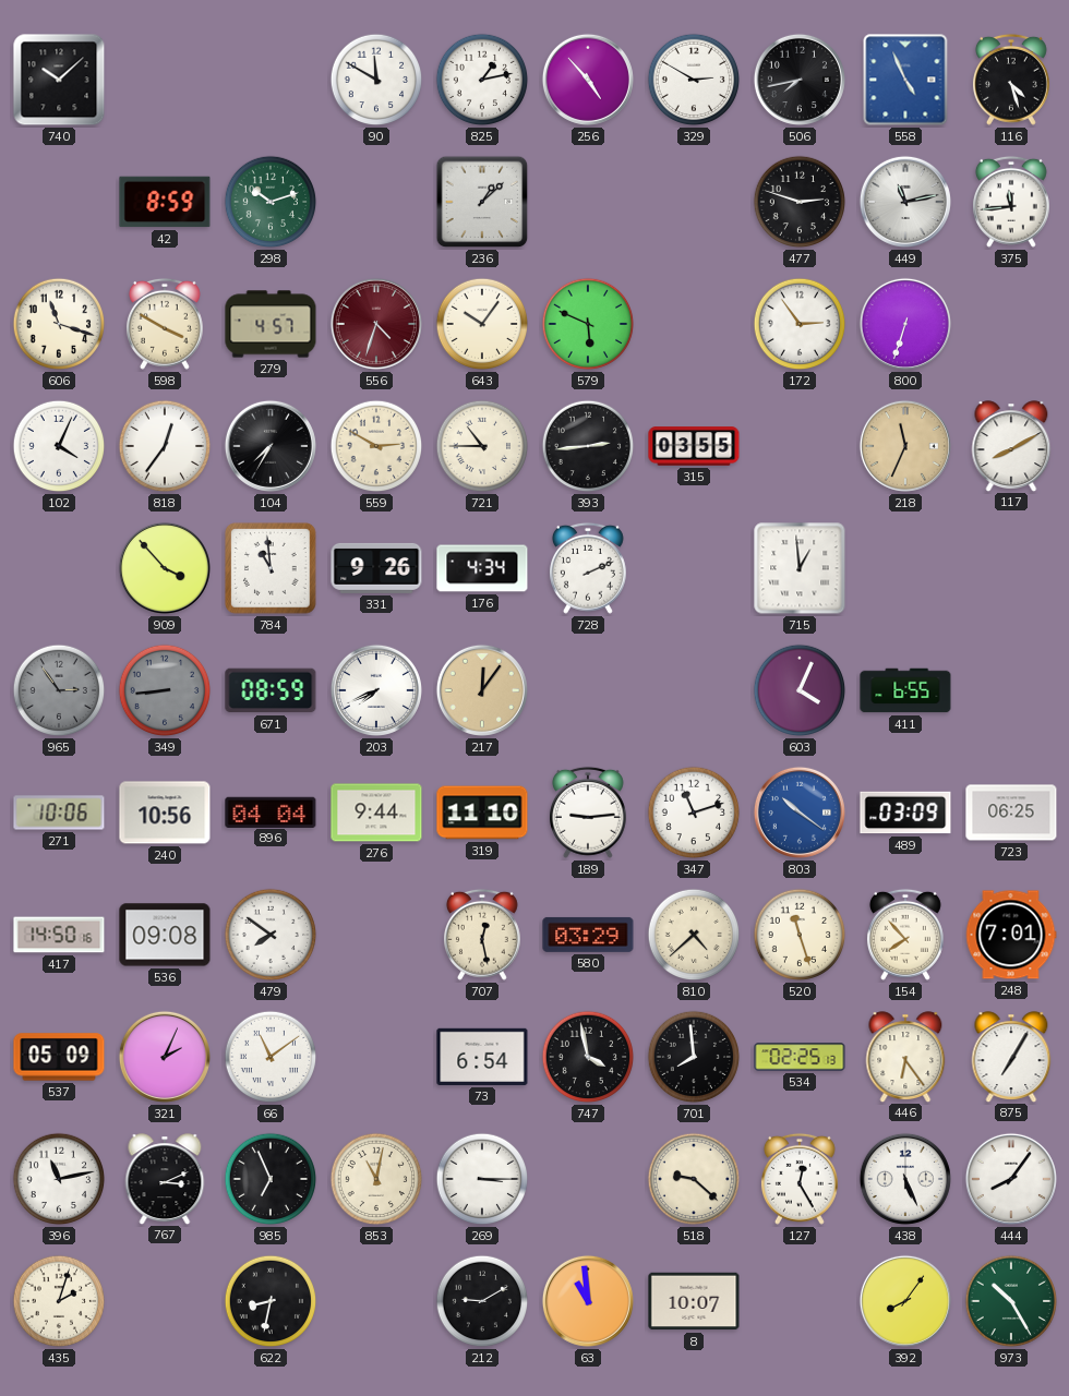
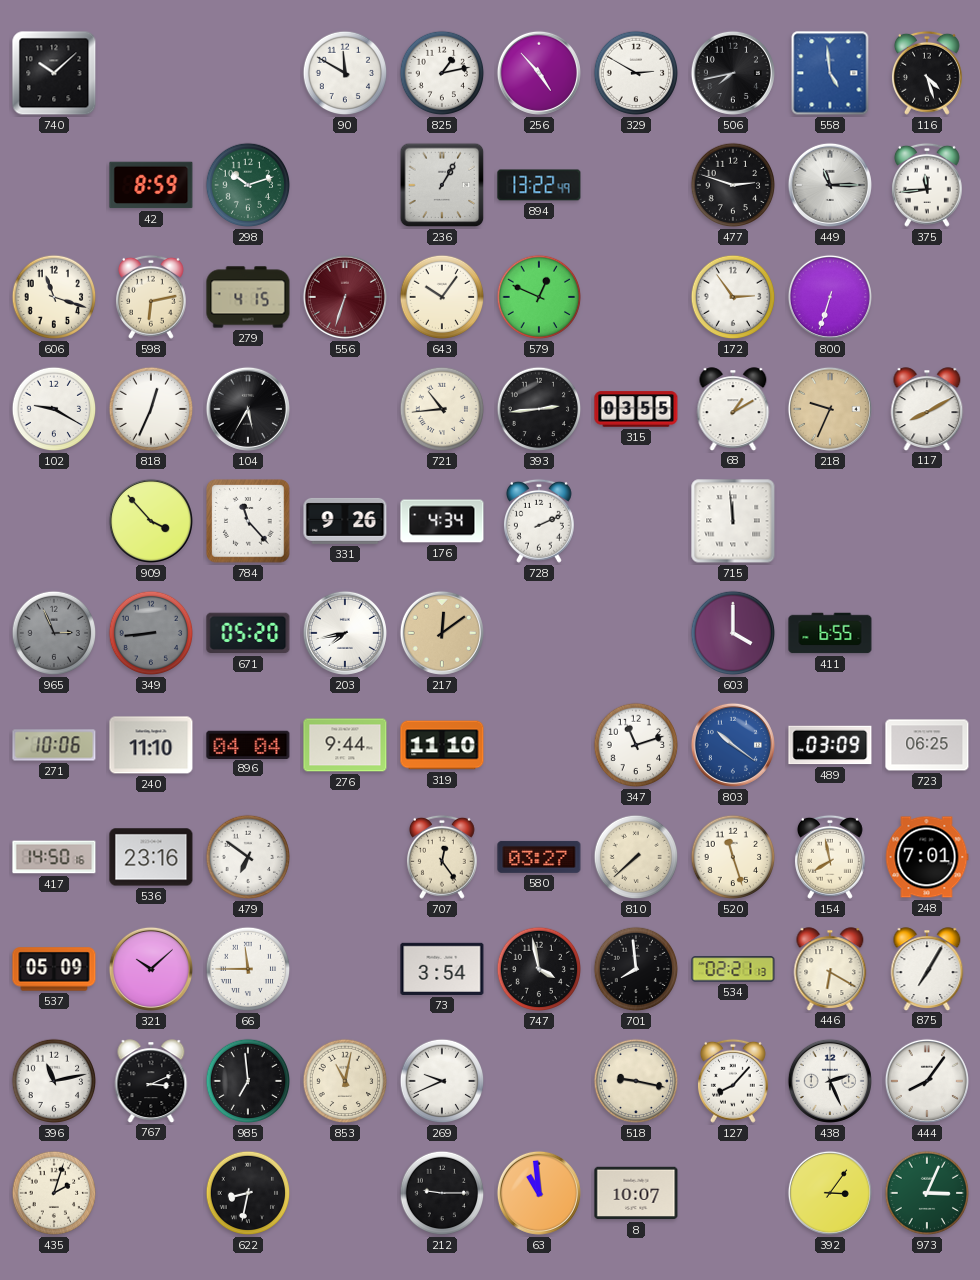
558: 4:56 -> 4:59
236: 1:08 -> 1:05
894: none -> 13:22
449: 11:13 -> 11:15
598: 3:50 -> 6:13
279: 4:57 -> 4:15
556: 4:33 -> 6:33
579: 5:49 -> 12:49
102: 4:04 -> 9:20
818: 12:36 -> 12:34
104: 7:35 -> 5:35
559: 2:50 -> none
721: 10:45 -> 10:44
68: none -> 1:10
218: 11:34 -> 9:34
784: 10:59 -> 11:23
715: 12:59 -> 11:59
965: 2:54 -> 2:56
671: 08:59 -> 05:20
203: 7:41 -> 7:43
217: 12:06 -> 12:09
603: 4:04 -> 4:00
240: 10:56 -> 11:10
189: 9:14 -> none
536: 09:08 -> 23:16
479: 7:51 -> 6:51
707: 12:28 -> 12:24
580: 03:29 -> 03:27
810: 4:38 -> 7:38
154: 7:53 -> 7:58
321: 2:04 -> 10:08
66: 11:09 -> 11:45
73: 6:54 -> 3:54
534: 02:25 -> 02:21
446: 6:24 -> 6:20
985: 6:56 -> 6:59
269: 3:15 -> 9:41
518: 9:22 -> 9:17
127: 12:25 -> 8:07
438: 5:26 -> 2:26
212: 9:10 -> 9:15
392: 8:06 -> 3:06
973: 10:25 -> 3:04
